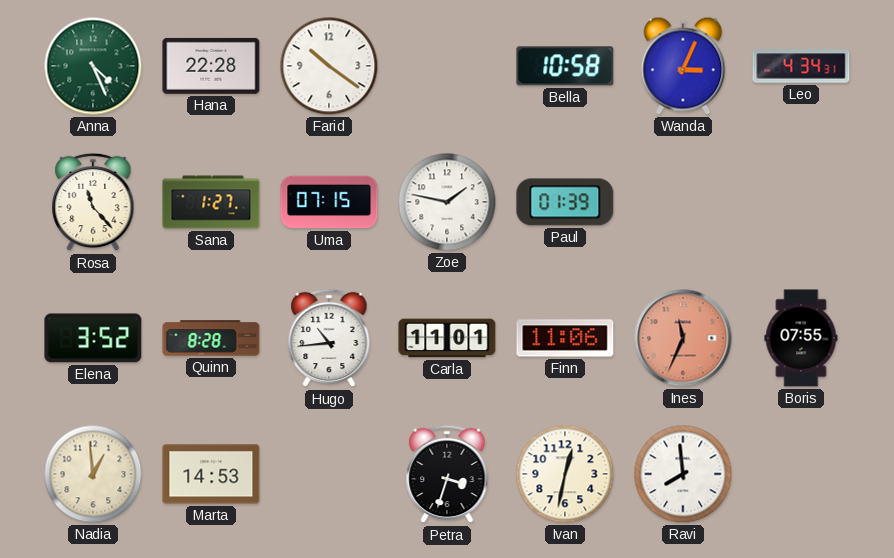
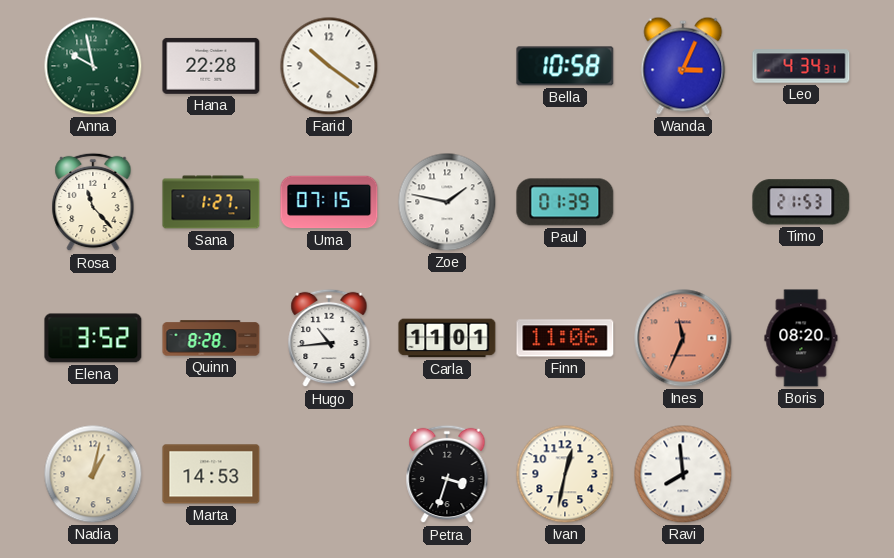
Anna: 4:26 -> 9:58
Timo: none -> 21:53
Boris: 07:55 -> 08:20
Nadia: 12:59 -> 1:02
